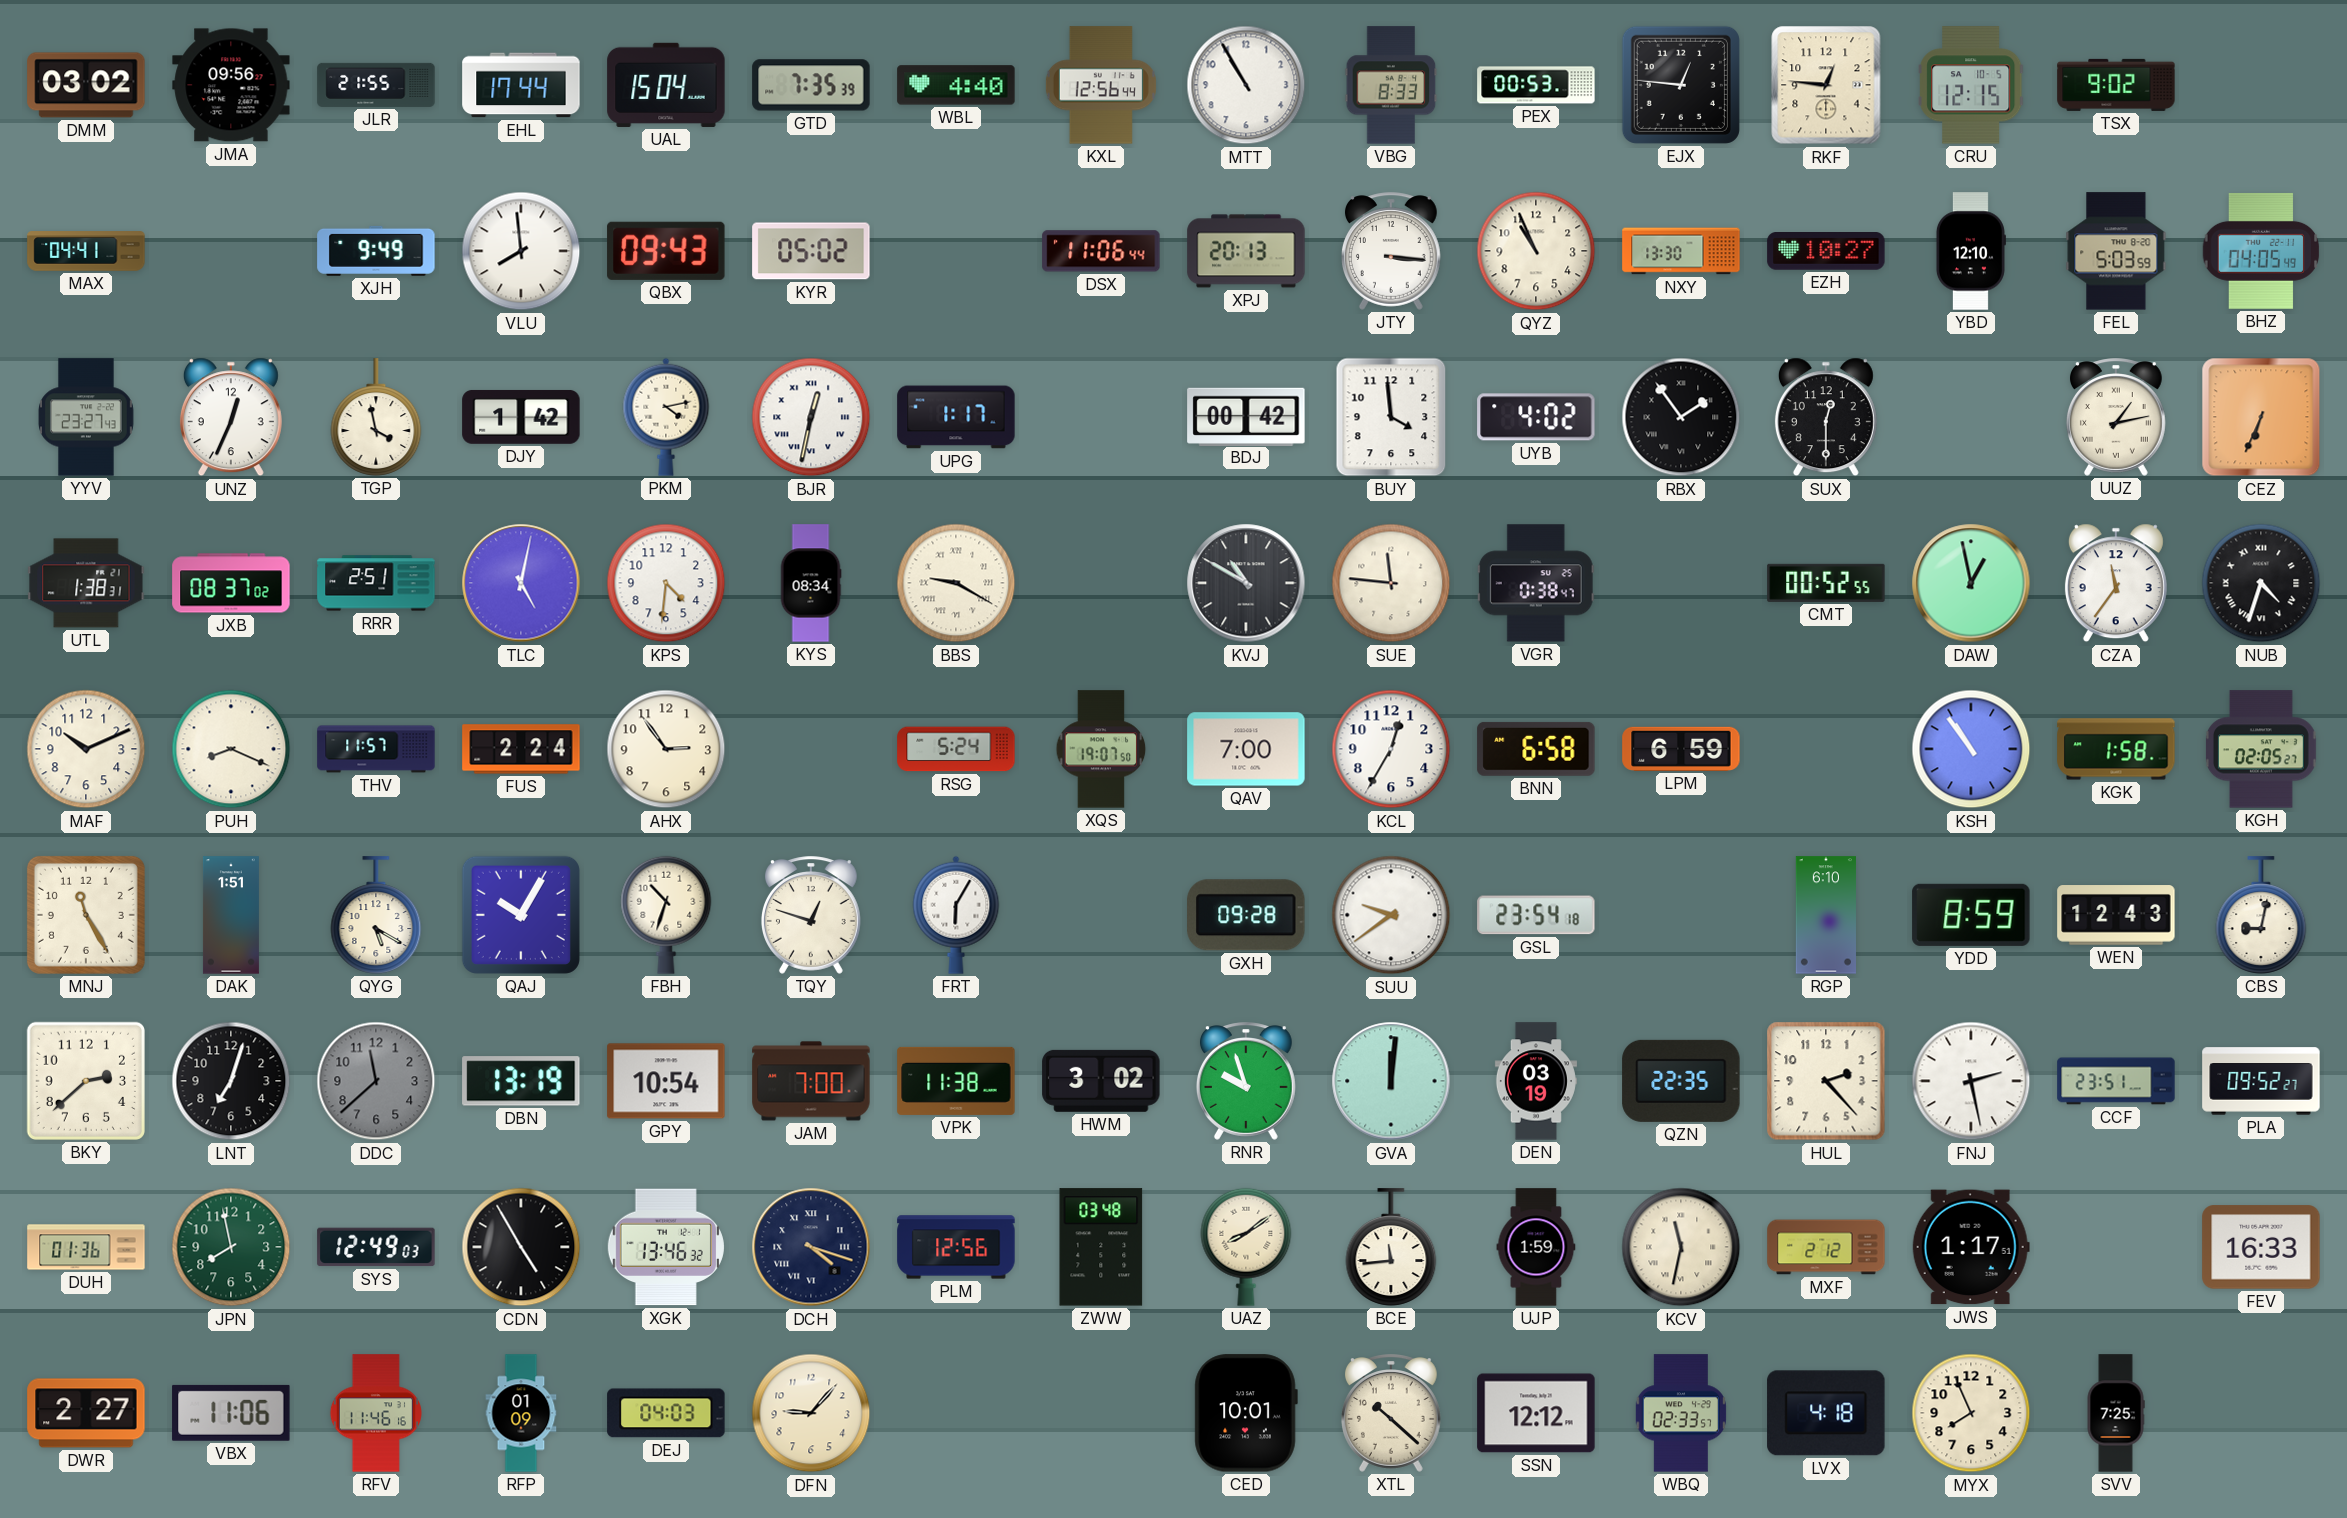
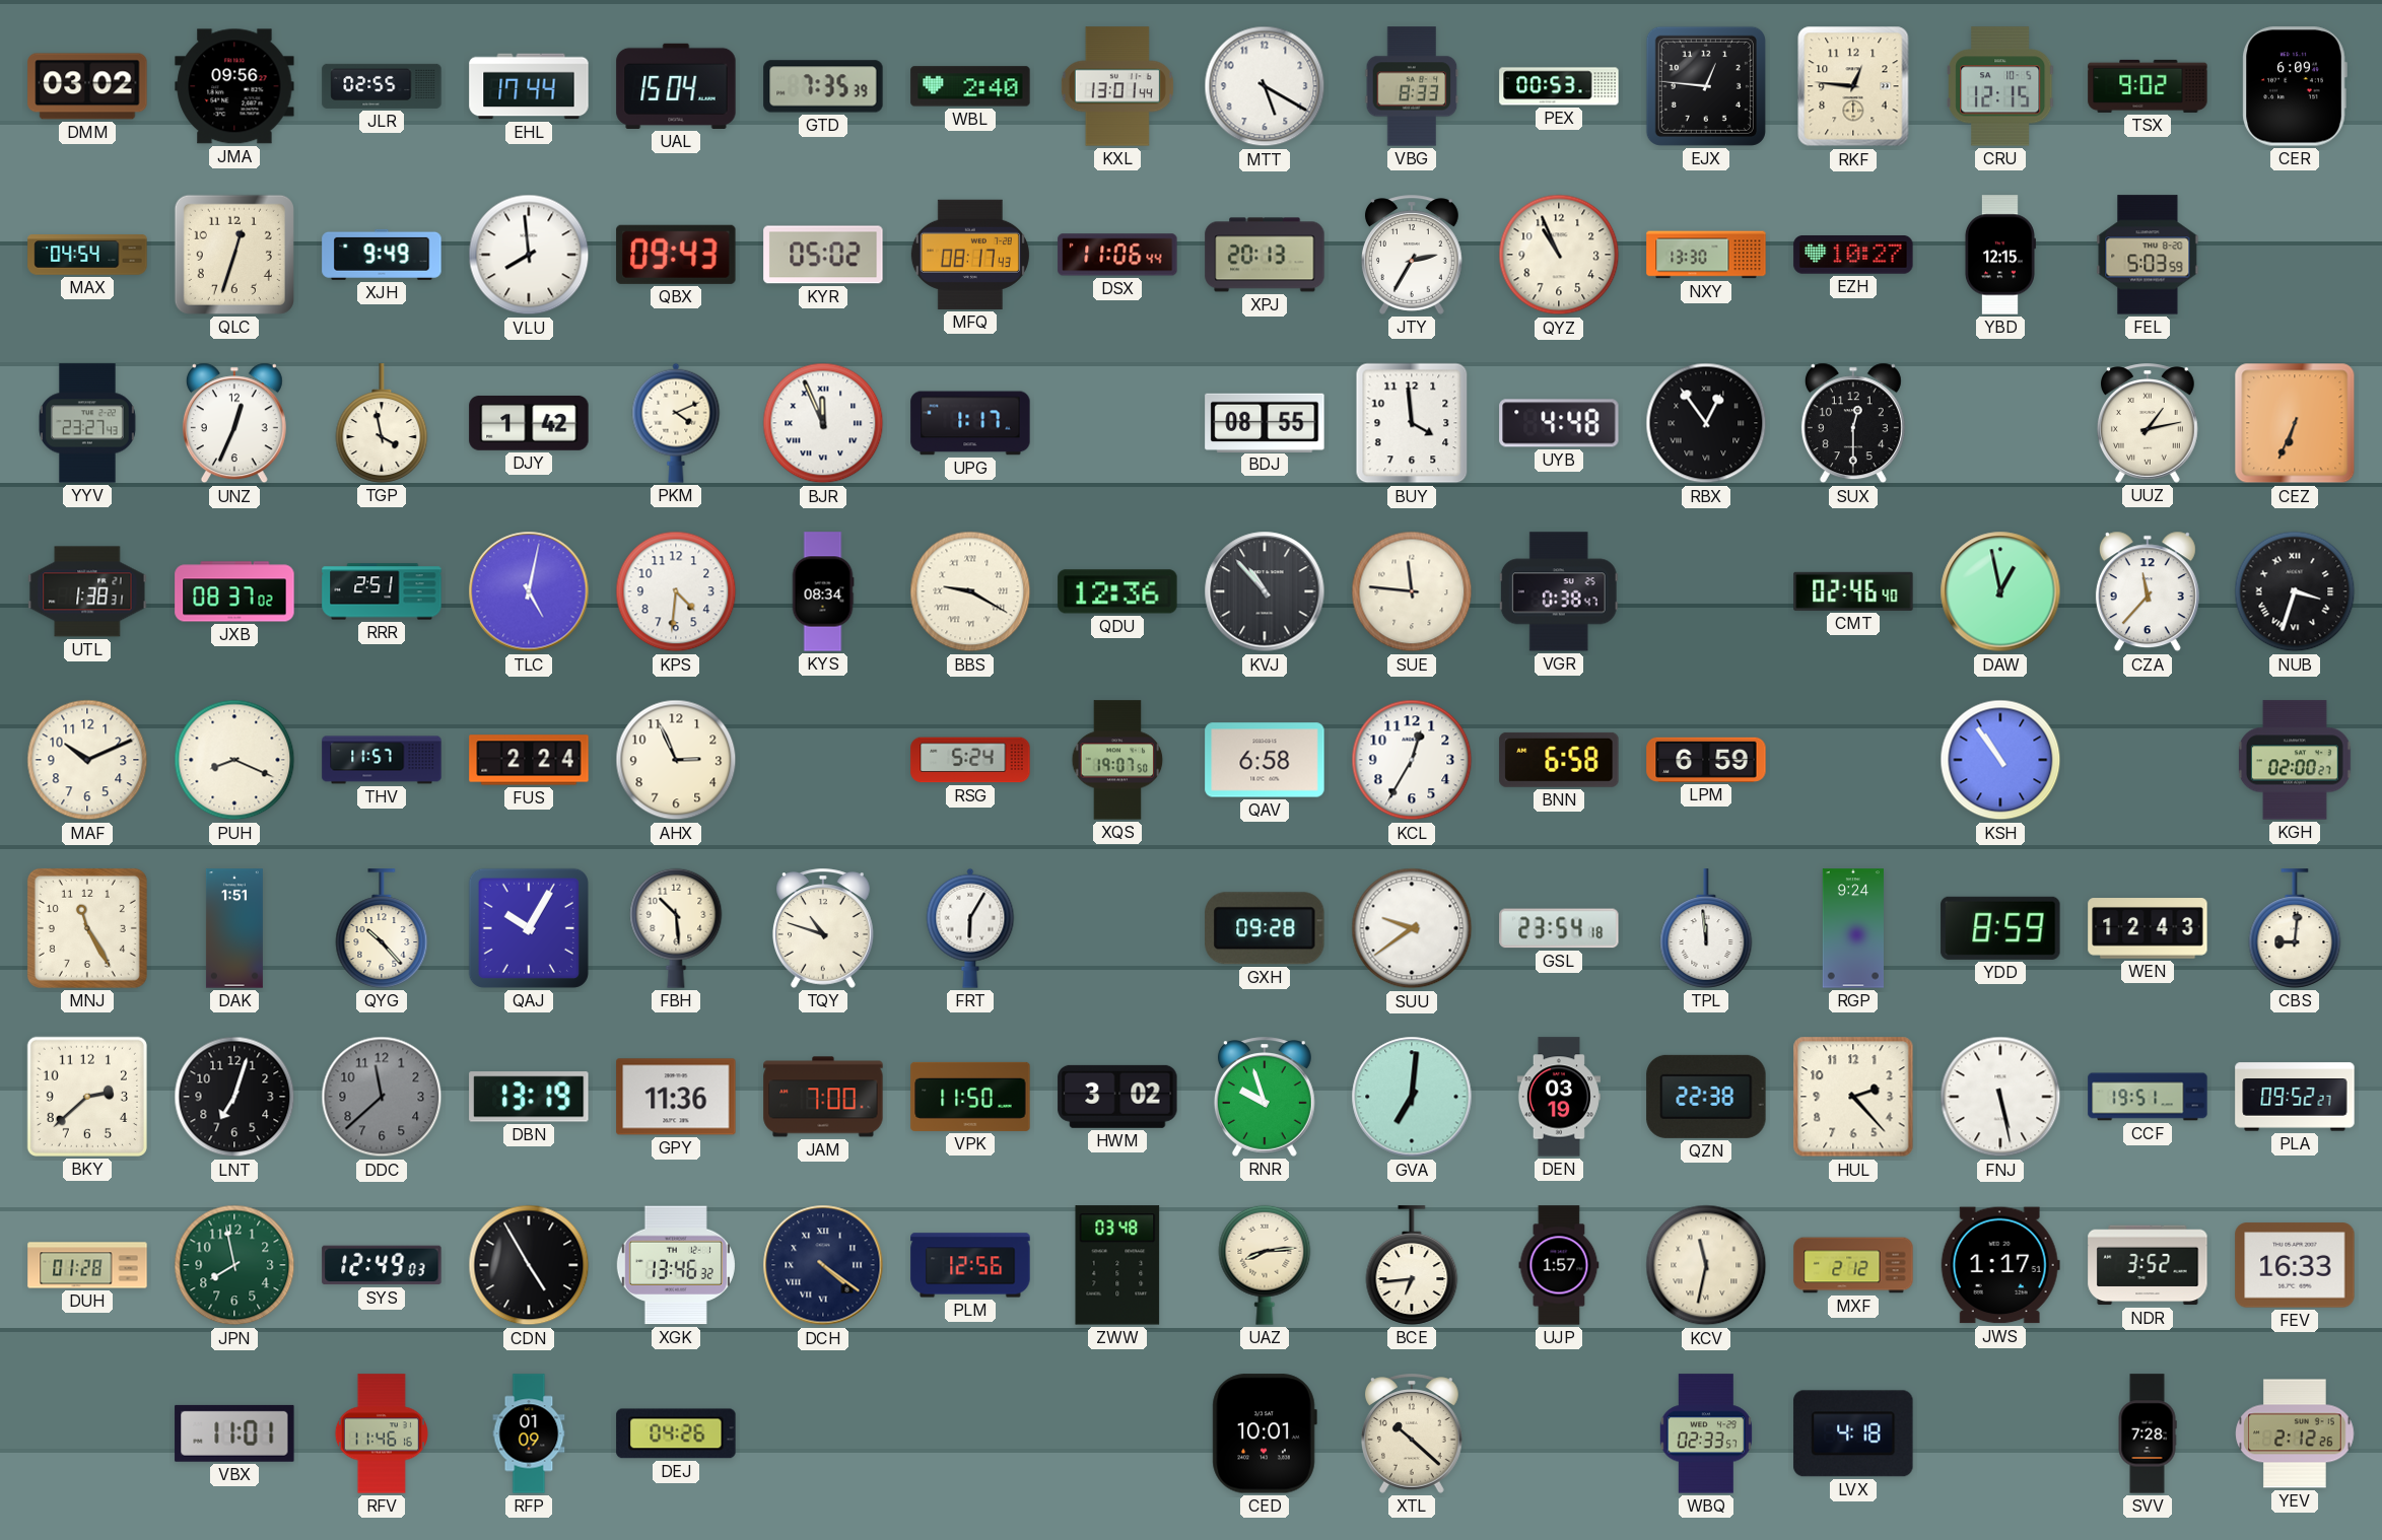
JLR: 21:55 -> 02:55
WBL: 4:40 -> 2:40
KXL: 12:56 -> 13:01
MTT: 10:55 -> 5:20
CER: none -> 6:09
MAX: 04:41 -> 04:54
QLC: none -> 12:33
MFQ: none -> 08:17
JTY: 3:16 -> 2:35
YBD: 12:10 -> 12:15
BHZ: 04:05 -> none
PKM: 4:13 -> 4:11
BJR: 12:32 -> 11:56
BDJ: 00:42 -> 08:55
UYB: 4:02 -> 4:48
RBX: 1:54 -> 12:54
QDU: none -> 12:36
KVJ: 10:50 -> 10:53
CMT: 00:52 -> 02:46
CZA: 11:36 -> 11:37
NUB: 4:33 -> 3:33
AHX: 2:54 -> 2:56
QAV: 7:00 -> 6:58
KGK: 1:58 -> none
KGH: 02:05 -> 02:00
QYG: 5:20 -> 10:23
FBH: 10:33 -> 10:29
TQY: 12:48 -> 10:48
TPL: none -> 11:59
RGP: 6:10 -> 9:24
CBS: 9:02 -> 9:01
GPY: 10:54 -> 11:36
VPK: 11:38 -> 11:50
GVA: 12:01 -> 7:01
QZN: 22:35 -> 22:38
FNJ: 2:28 -> 5:28
CCF: 23:51 -> 19:51
DUH: 01:36 -> 01:28
DCH: 4:18 -> 4:21
UAZ: 8:09 -> 8:14
BCE: 11:44 -> 6:44
UJP: 1:59 -> 1:57
NDR: none -> 3:52
DWR: 2:27 -> none
VBX: 11:06 -> 11:01
DEJ: 04:03 -> 04:26
DFN: 9:07 -> none
SSN: 12:12 -> none
MYX: 7:56 -> none
SVV: 7:25 -> 7:28
YEV: none -> 2:12
